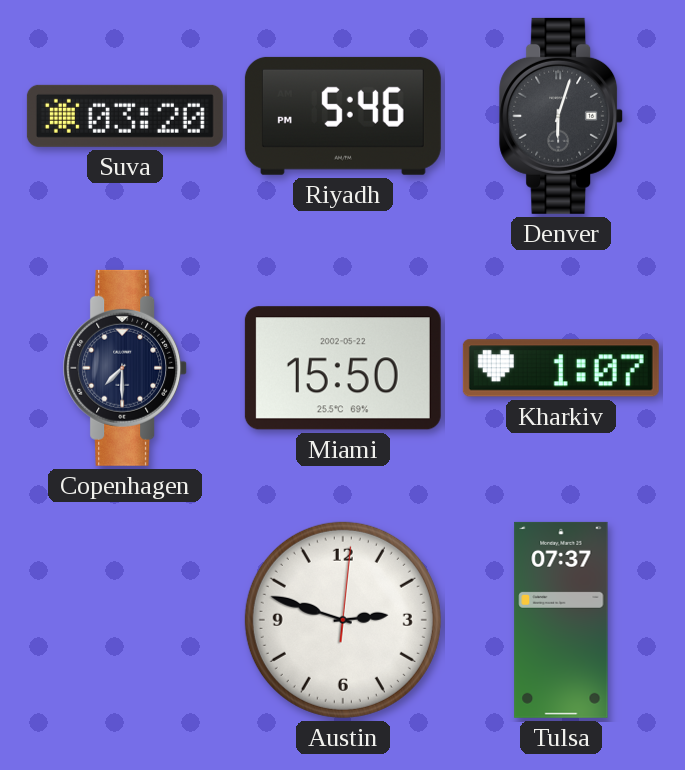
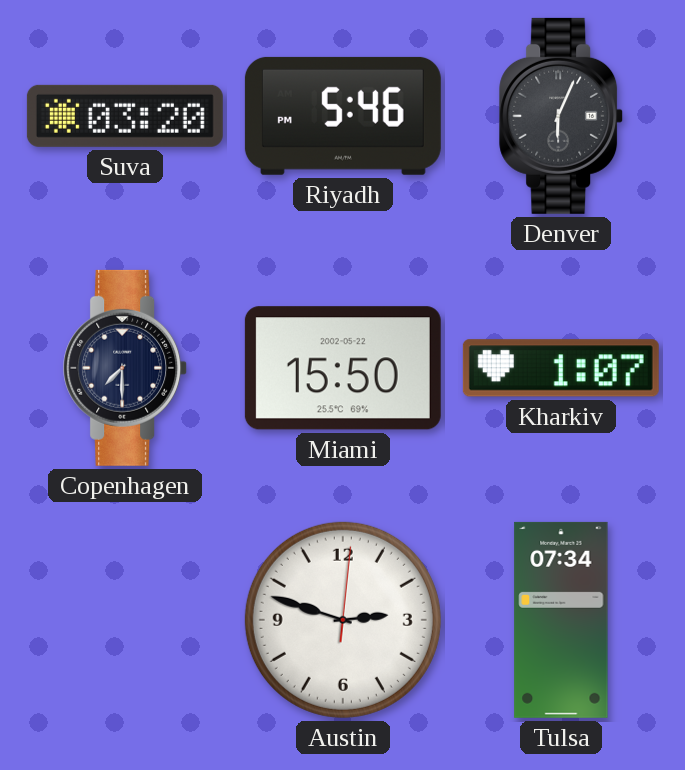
Denver: 6:03 -> 6:04
Tulsa: 07:37 -> 07:34
